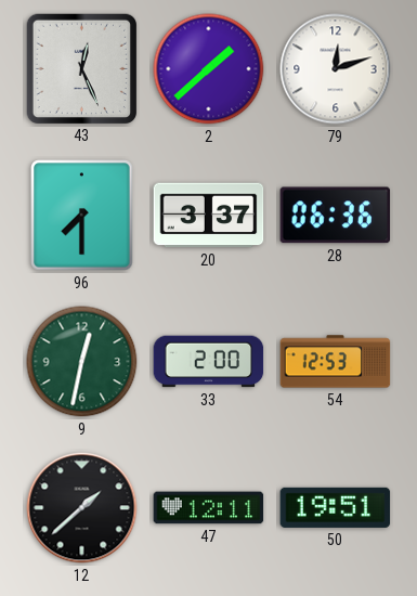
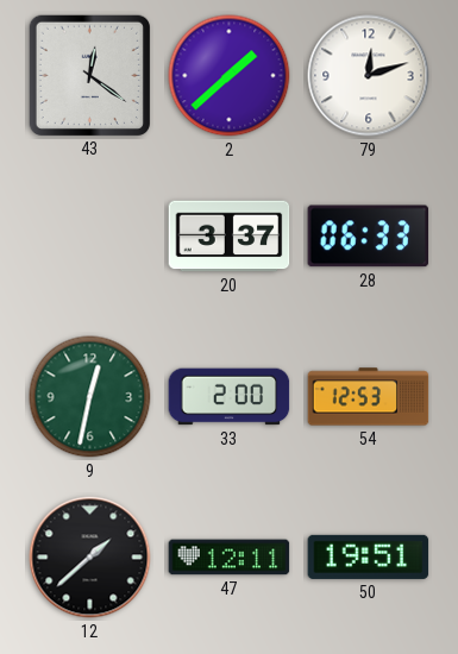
43: 12:26 -> 12:21
96: 7:30 -> none
28: 06:36 -> 06:33
